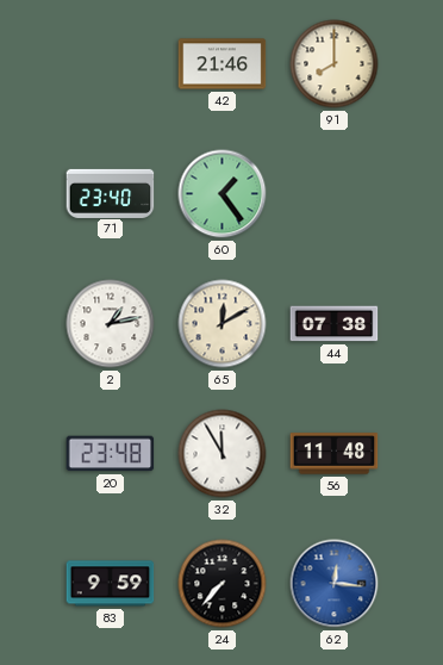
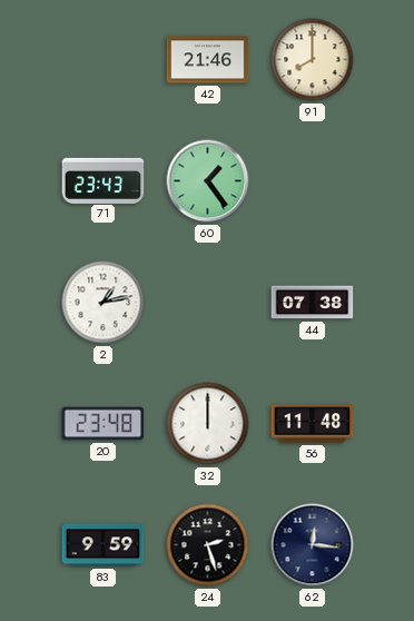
71: 23:40 -> 23:43
65: 12:10 -> none
32: 11:55 -> 12:00
24: 7:37 -> 2:27
62 dial: blue -> navy
